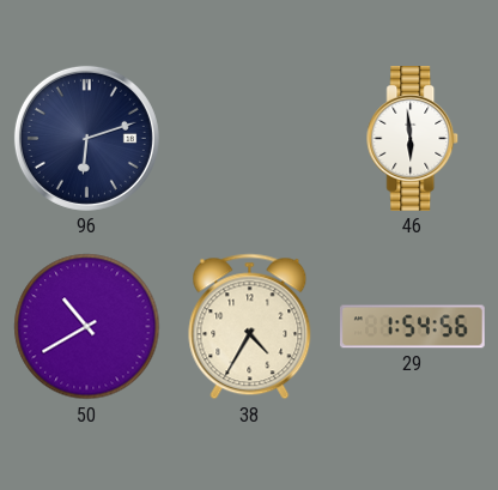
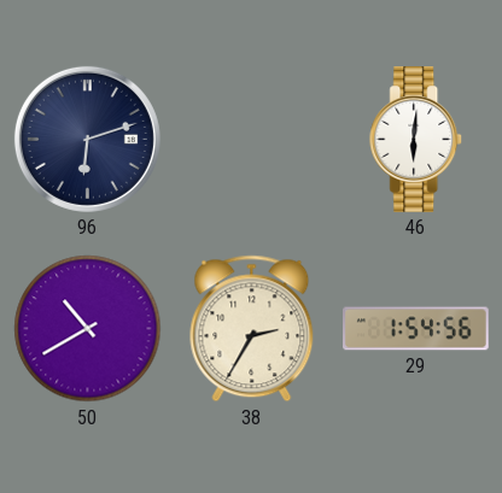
46: 5:59 -> 6:01
38: 4:35 -> 2:35
